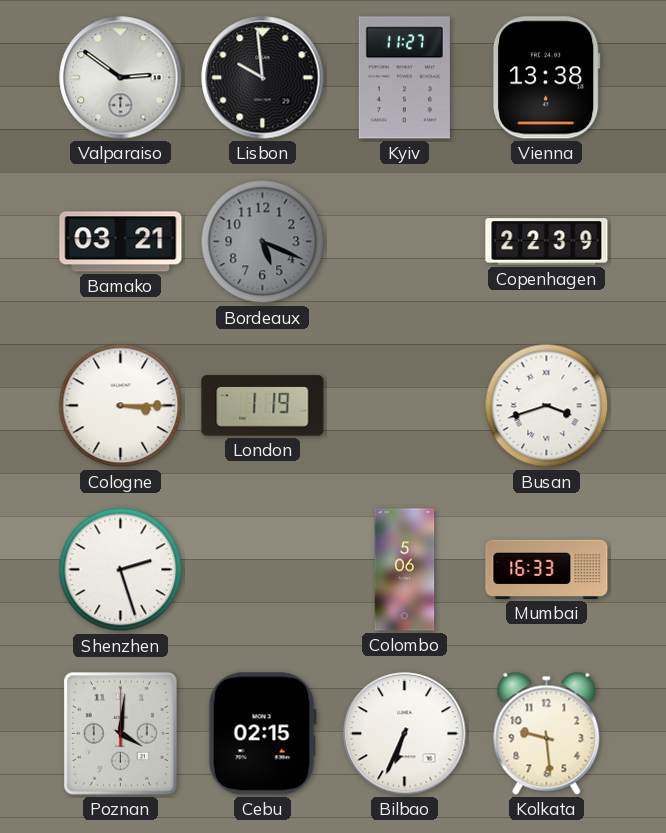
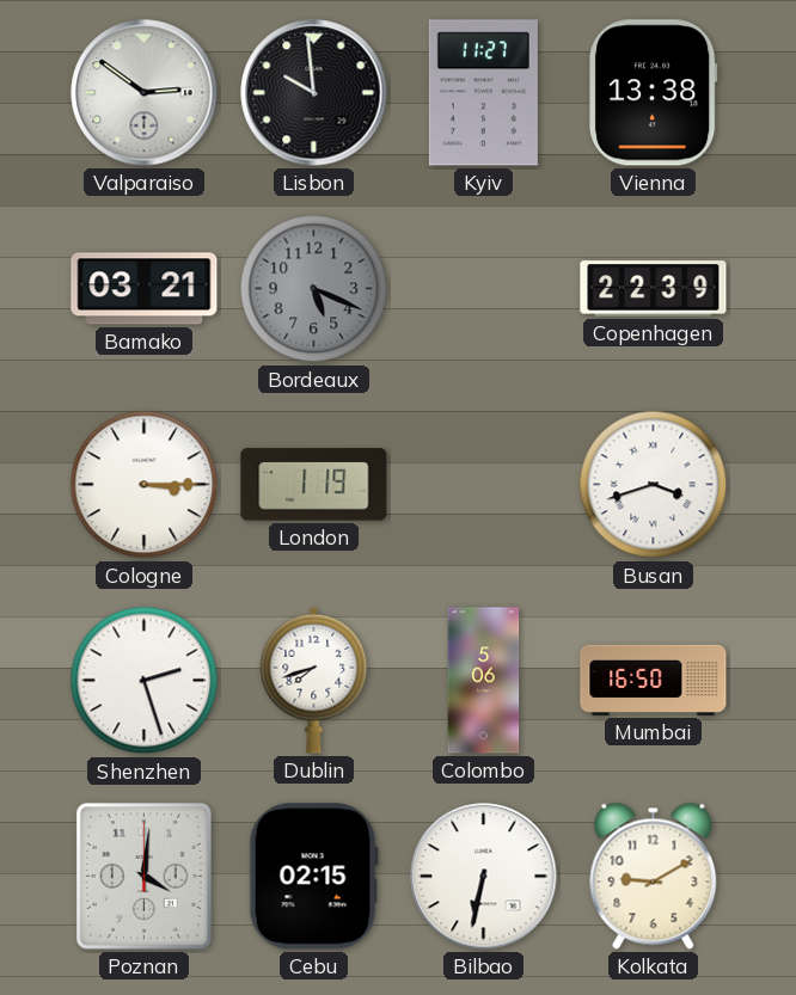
Dublin: none -> 7:42
Mumbai: 16:33 -> 16:50
Bilbao: 6:34 -> 6:32
Kolkata: 9:29 -> 9:10
